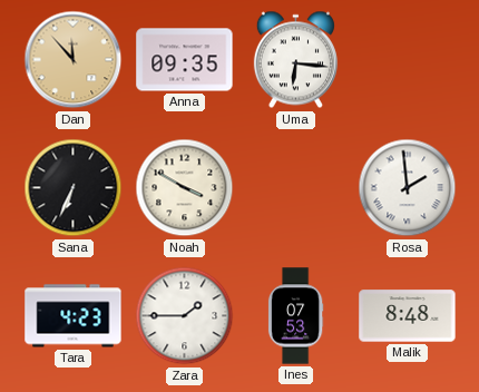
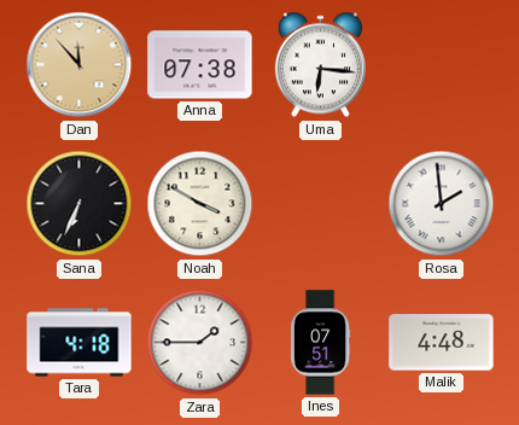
Anna: 09:35 -> 07:38
Tara: 4:23 -> 4:18
Ines: 07:53 -> 07:51
Malik: 8:48 -> 4:48
